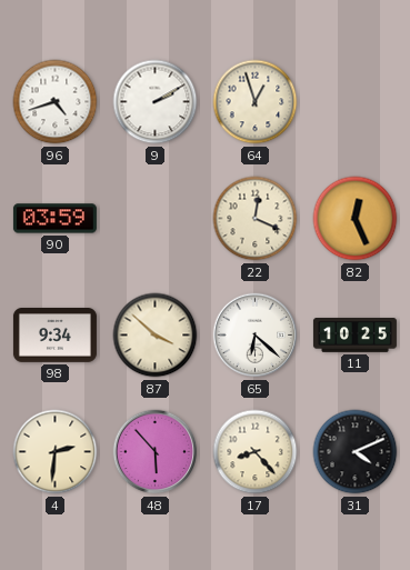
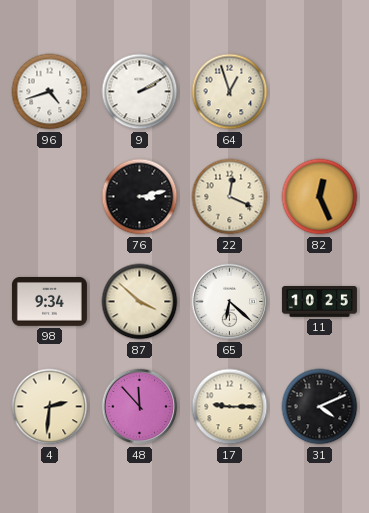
90: 03:59 -> none
76: none -> 3:13
48: 5:53 -> 11:53
17: 8:23 -> 9:15
